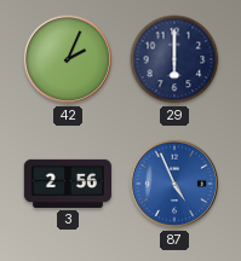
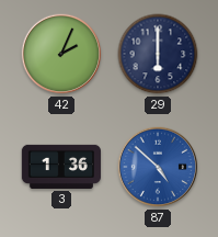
3: 2:56 -> 1:36
87: 4:56 -> 4:52
